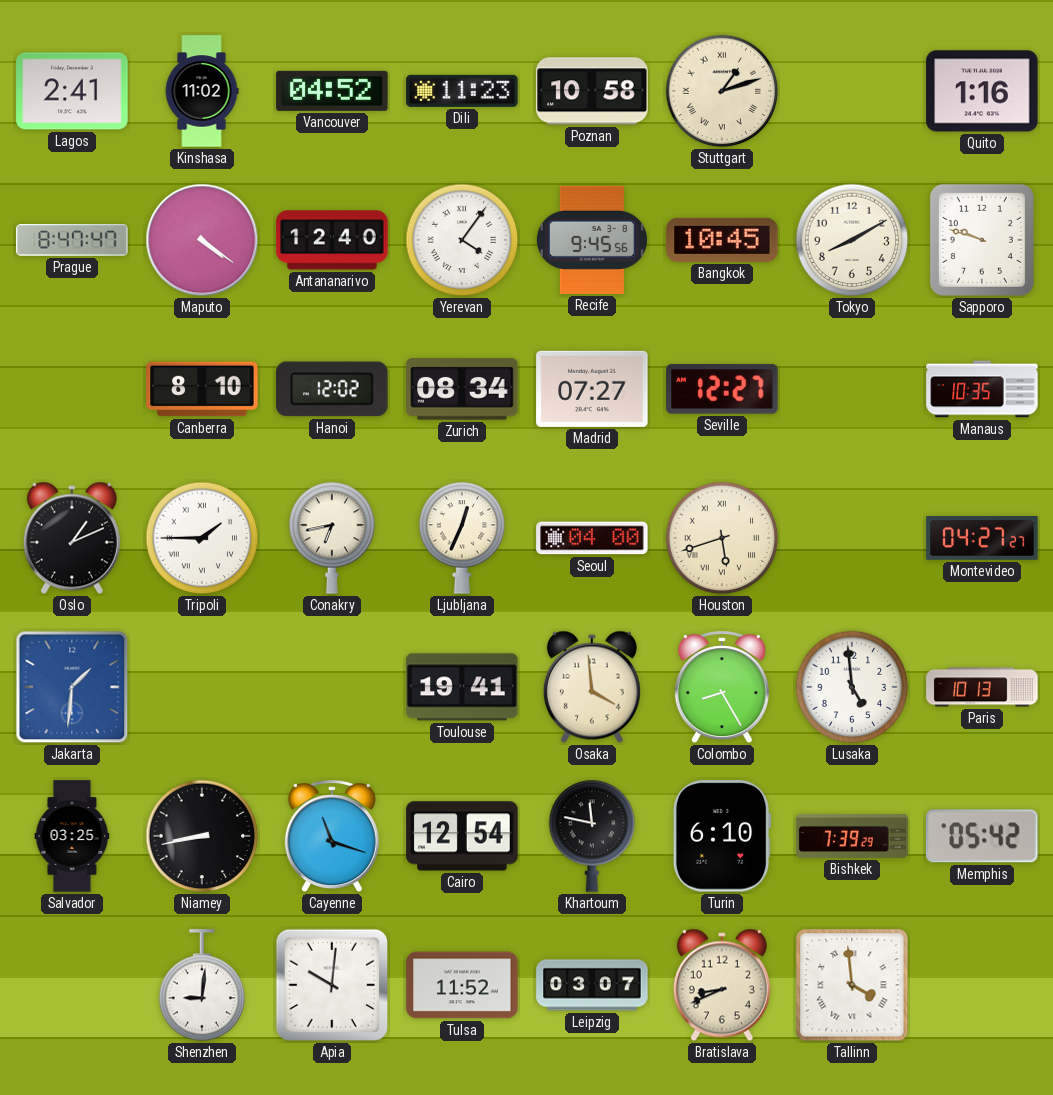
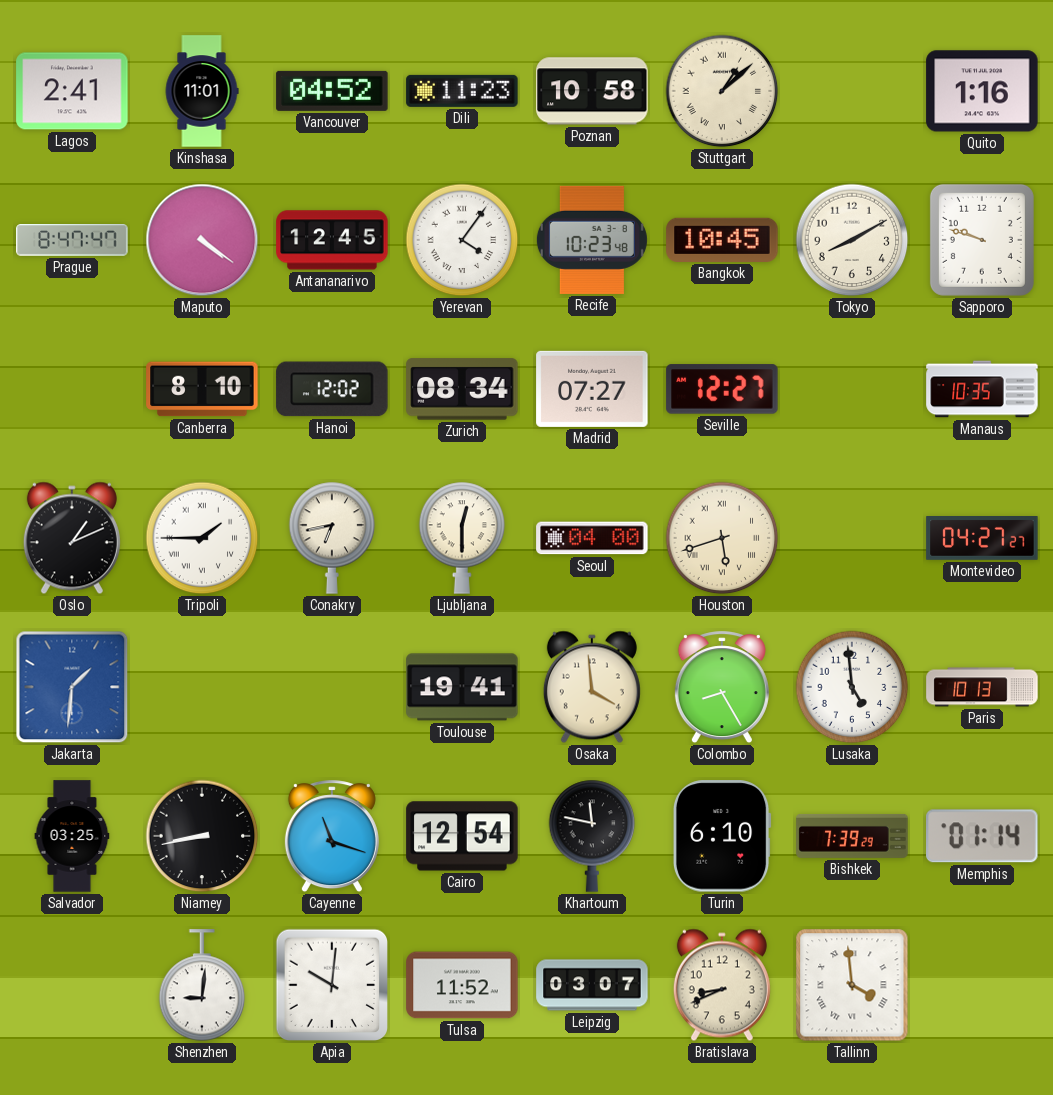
Kinshasa: 11:02 -> 11:01
Stuttgart: 1:12 -> 1:08
Antananarivo: 12:40 -> 12:45
Recife: 9:45 -> 10:23
Ljubljana: 12:34 -> 12:30
Memphis: 05:42 -> 01:14
